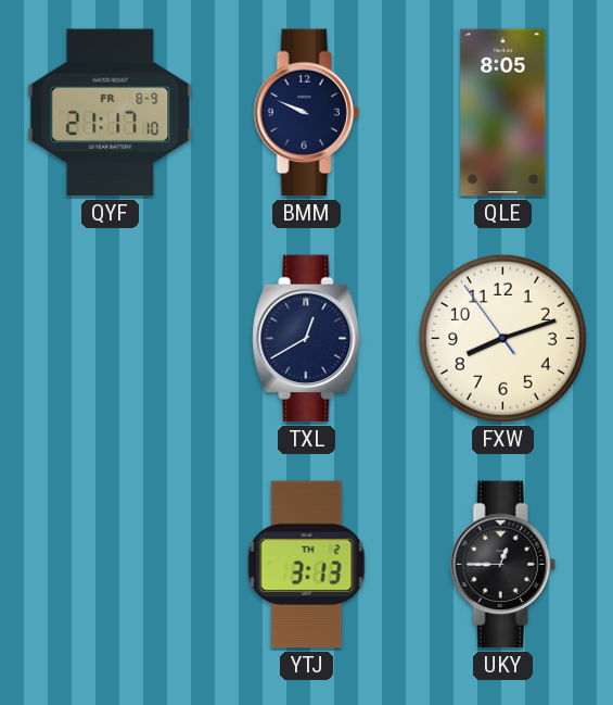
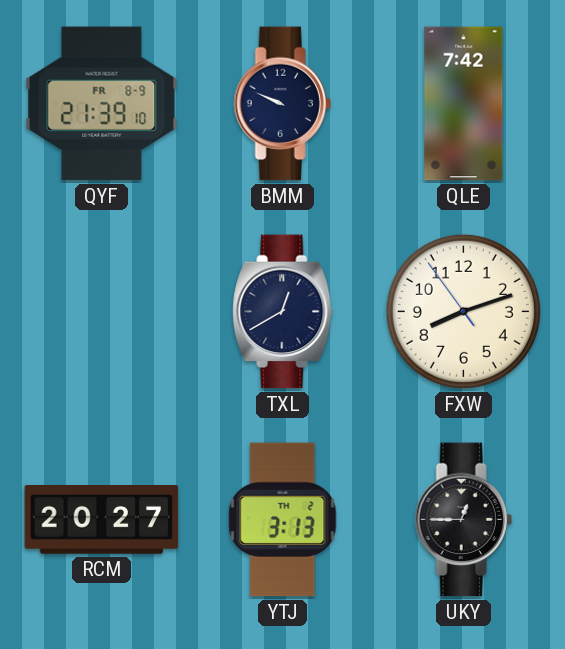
QYF: 21:17 -> 21:39
QLE: 8:05 -> 7:42
RCM: none -> 20:27
